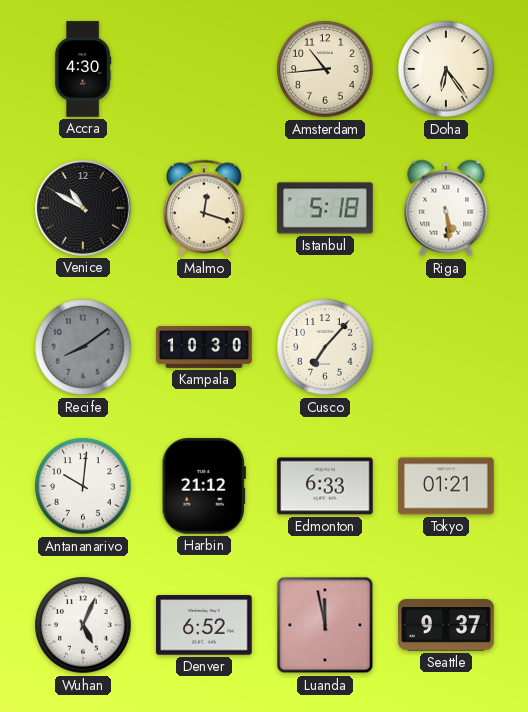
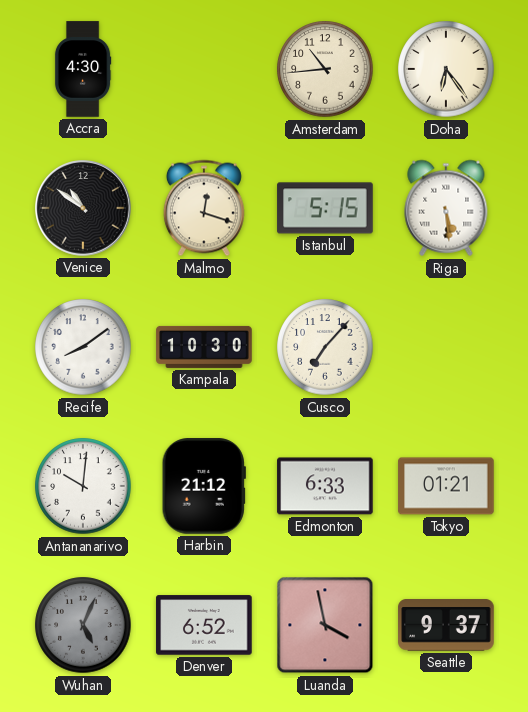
Venice: 10:50 -> 10:51
Istanbul: 5:18 -> 5:15
Recife dial: grey -> white
Wuhan dial: white -> grey
Luanda: 11:58 -> 3:58
